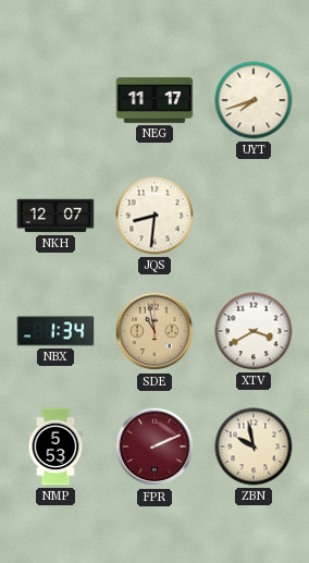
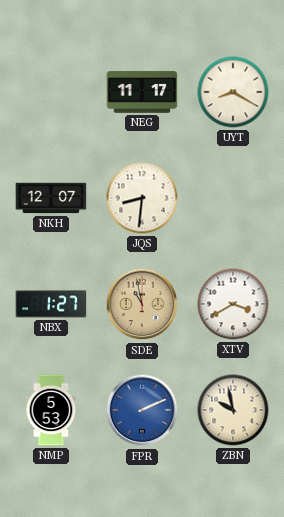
UYT: 7:42 -> 8:20
NBX: 1:34 -> 1:27
FPR dial: burgundy -> blue
